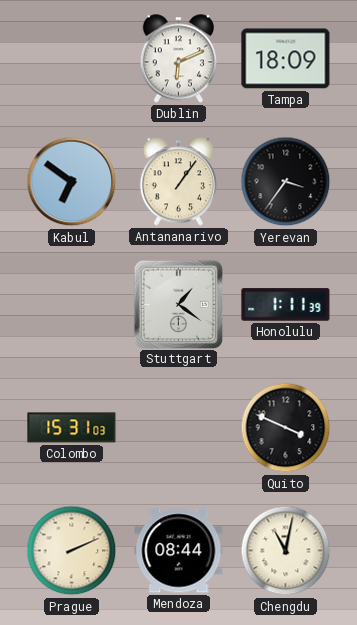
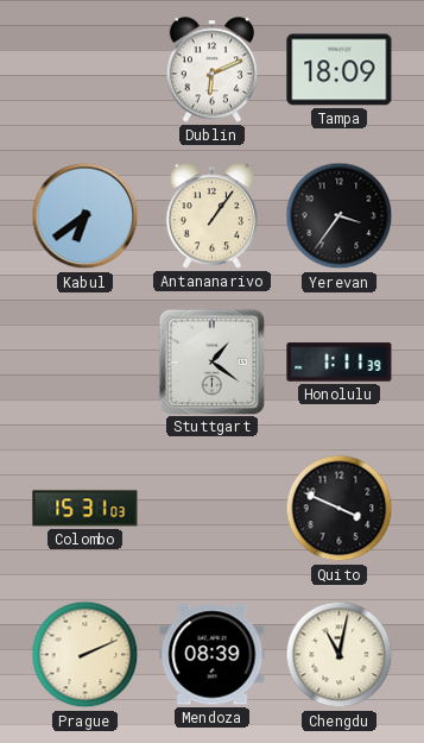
Kabul: 6:51 -> 6:39
Mendoza: 08:44 -> 08:39
